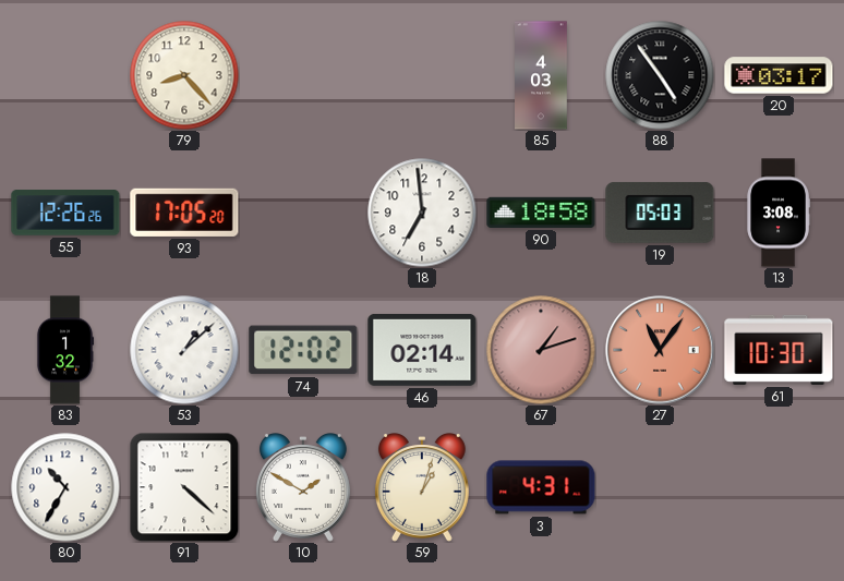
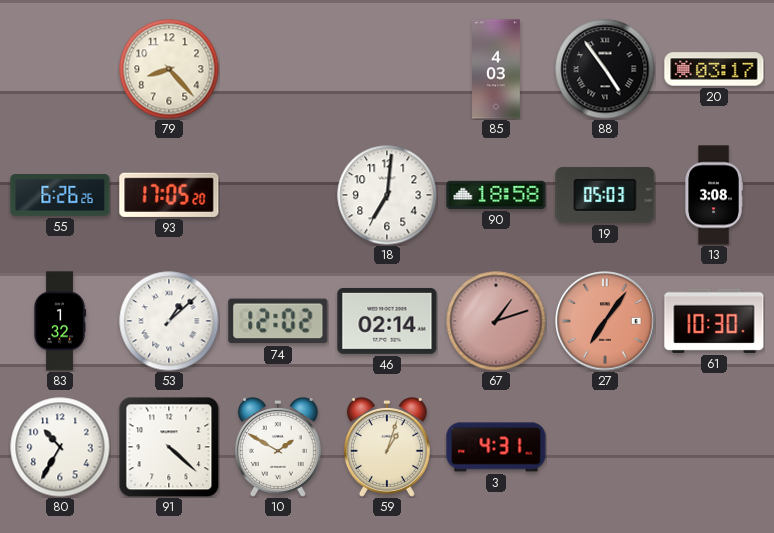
55: 12:26 -> 6:26
18: 6:59 -> 7:01
27: 11:06 -> 7:06
